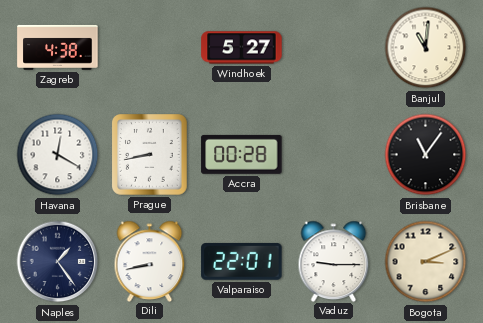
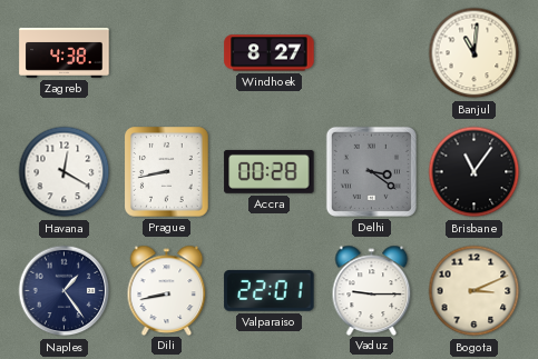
Windhoek: 5:27 -> 8:27
Delhi: none -> 3:21
